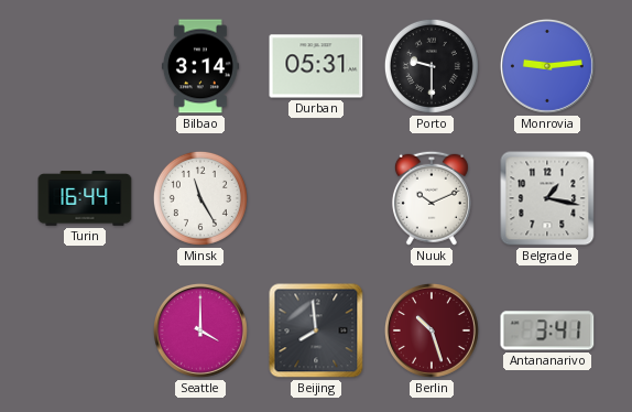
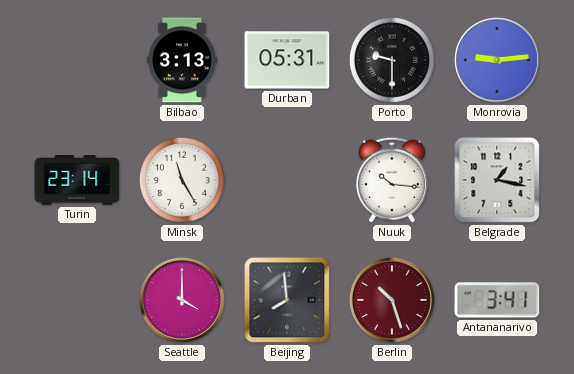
Bilbao: 3:14 -> 3:13
Turin: 16:44 -> 23:14
Nuuk: 10:11 -> 10:16
